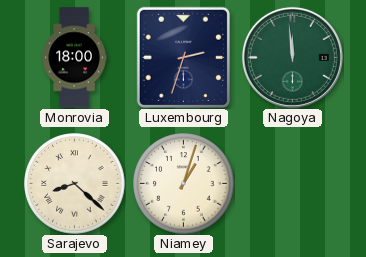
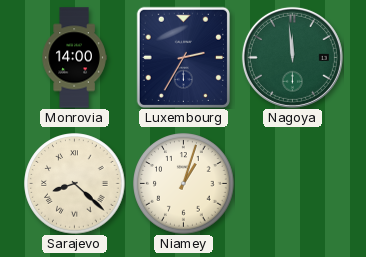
Monrovia: 18:00 -> 14:00
Luxembourg: 2:33 -> 2:35
